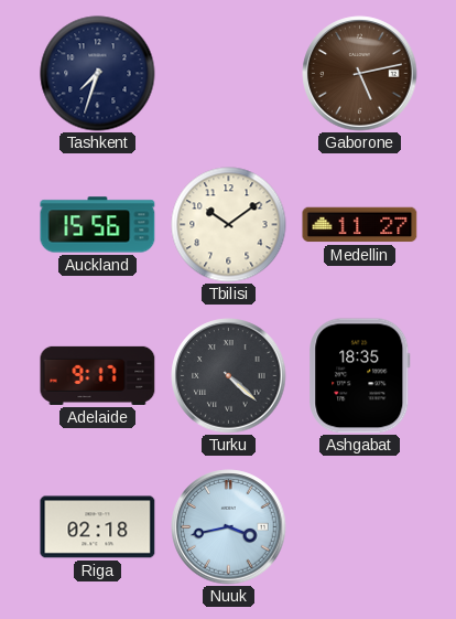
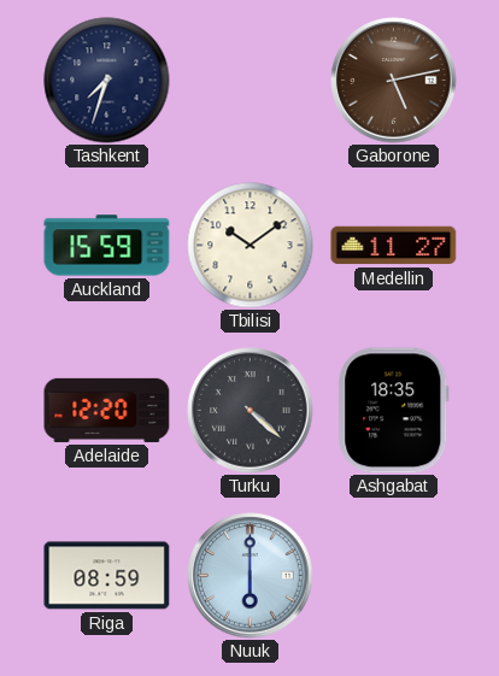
Auckland: 15:56 -> 15:59
Adelaide: 9:17 -> 12:20
Riga: 02:18 -> 08:59
Nuuk: 3:43 -> 6:00
